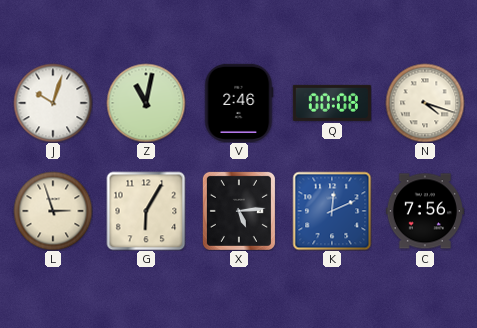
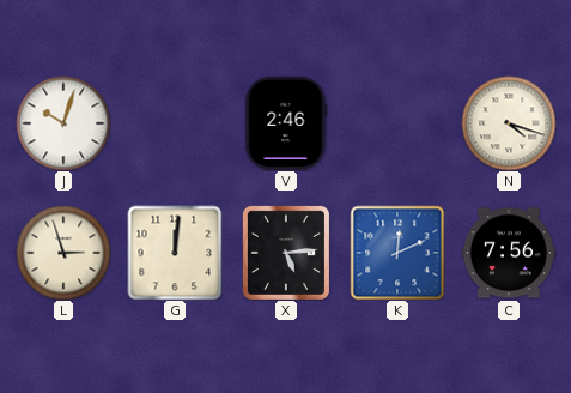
Z: 11:02 -> none
Q: 00:08 -> none
G: 6:05 -> 12:01
